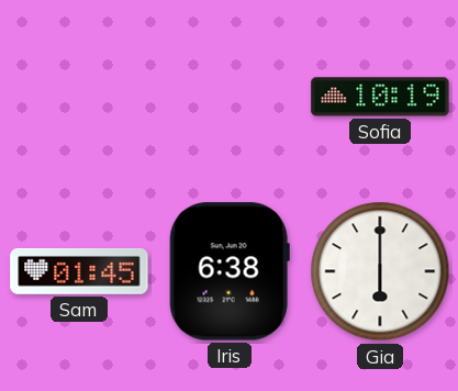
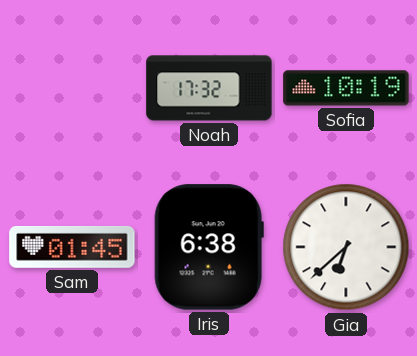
Noah: none -> 17:32
Gia: 6:00 -> 6:38
